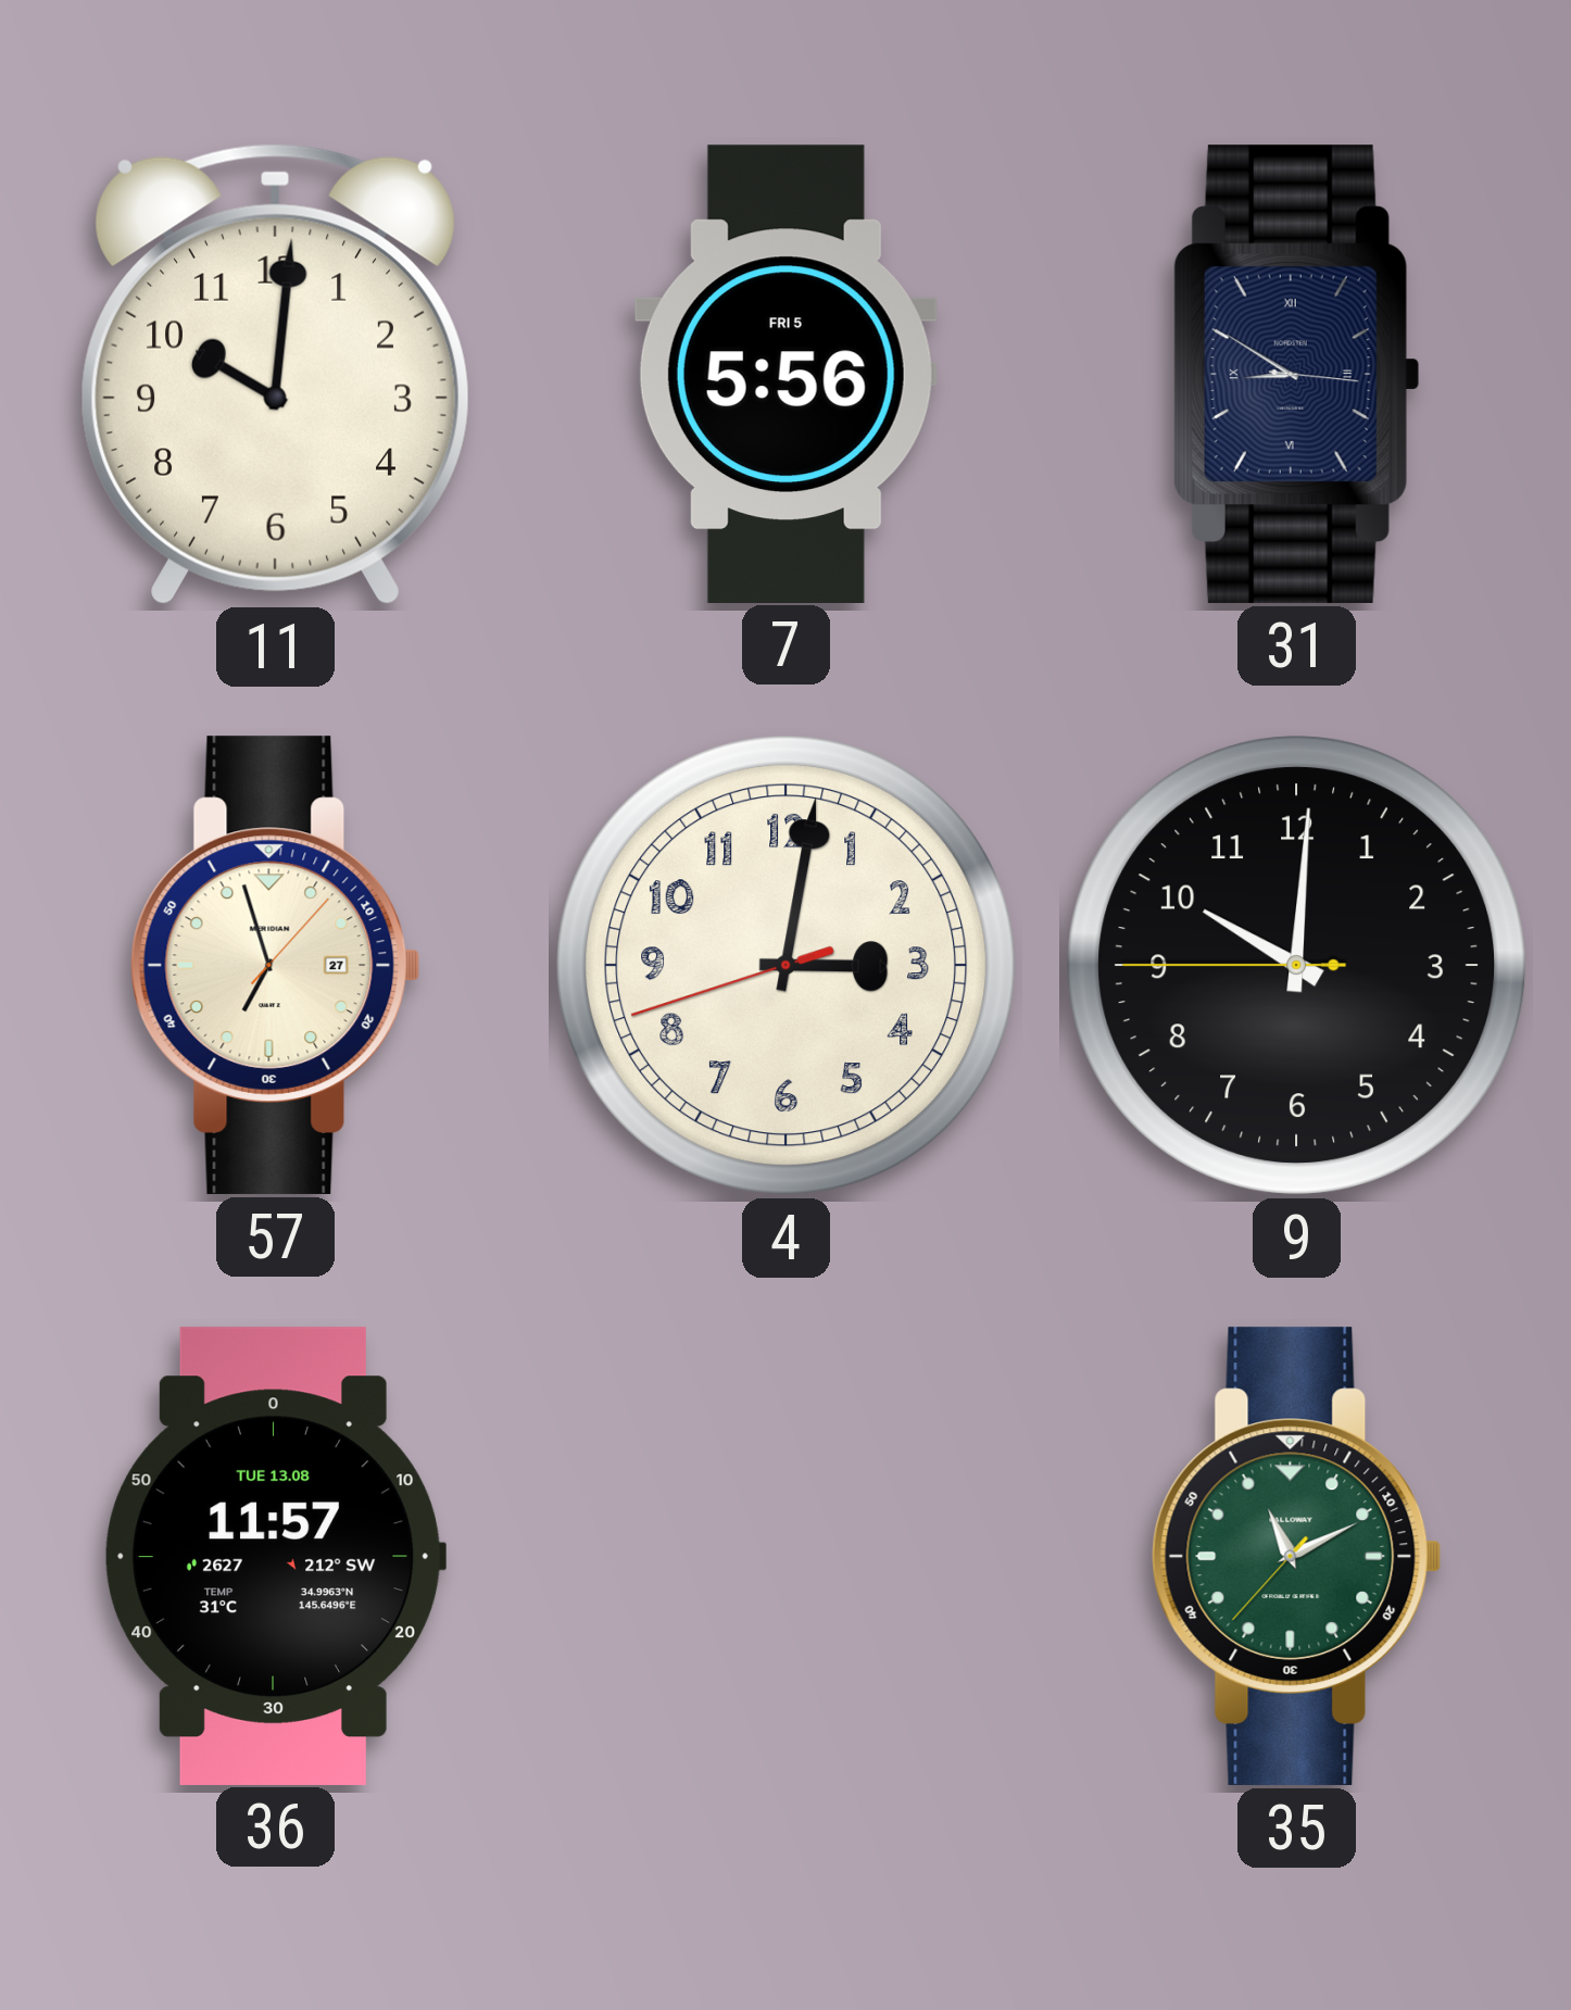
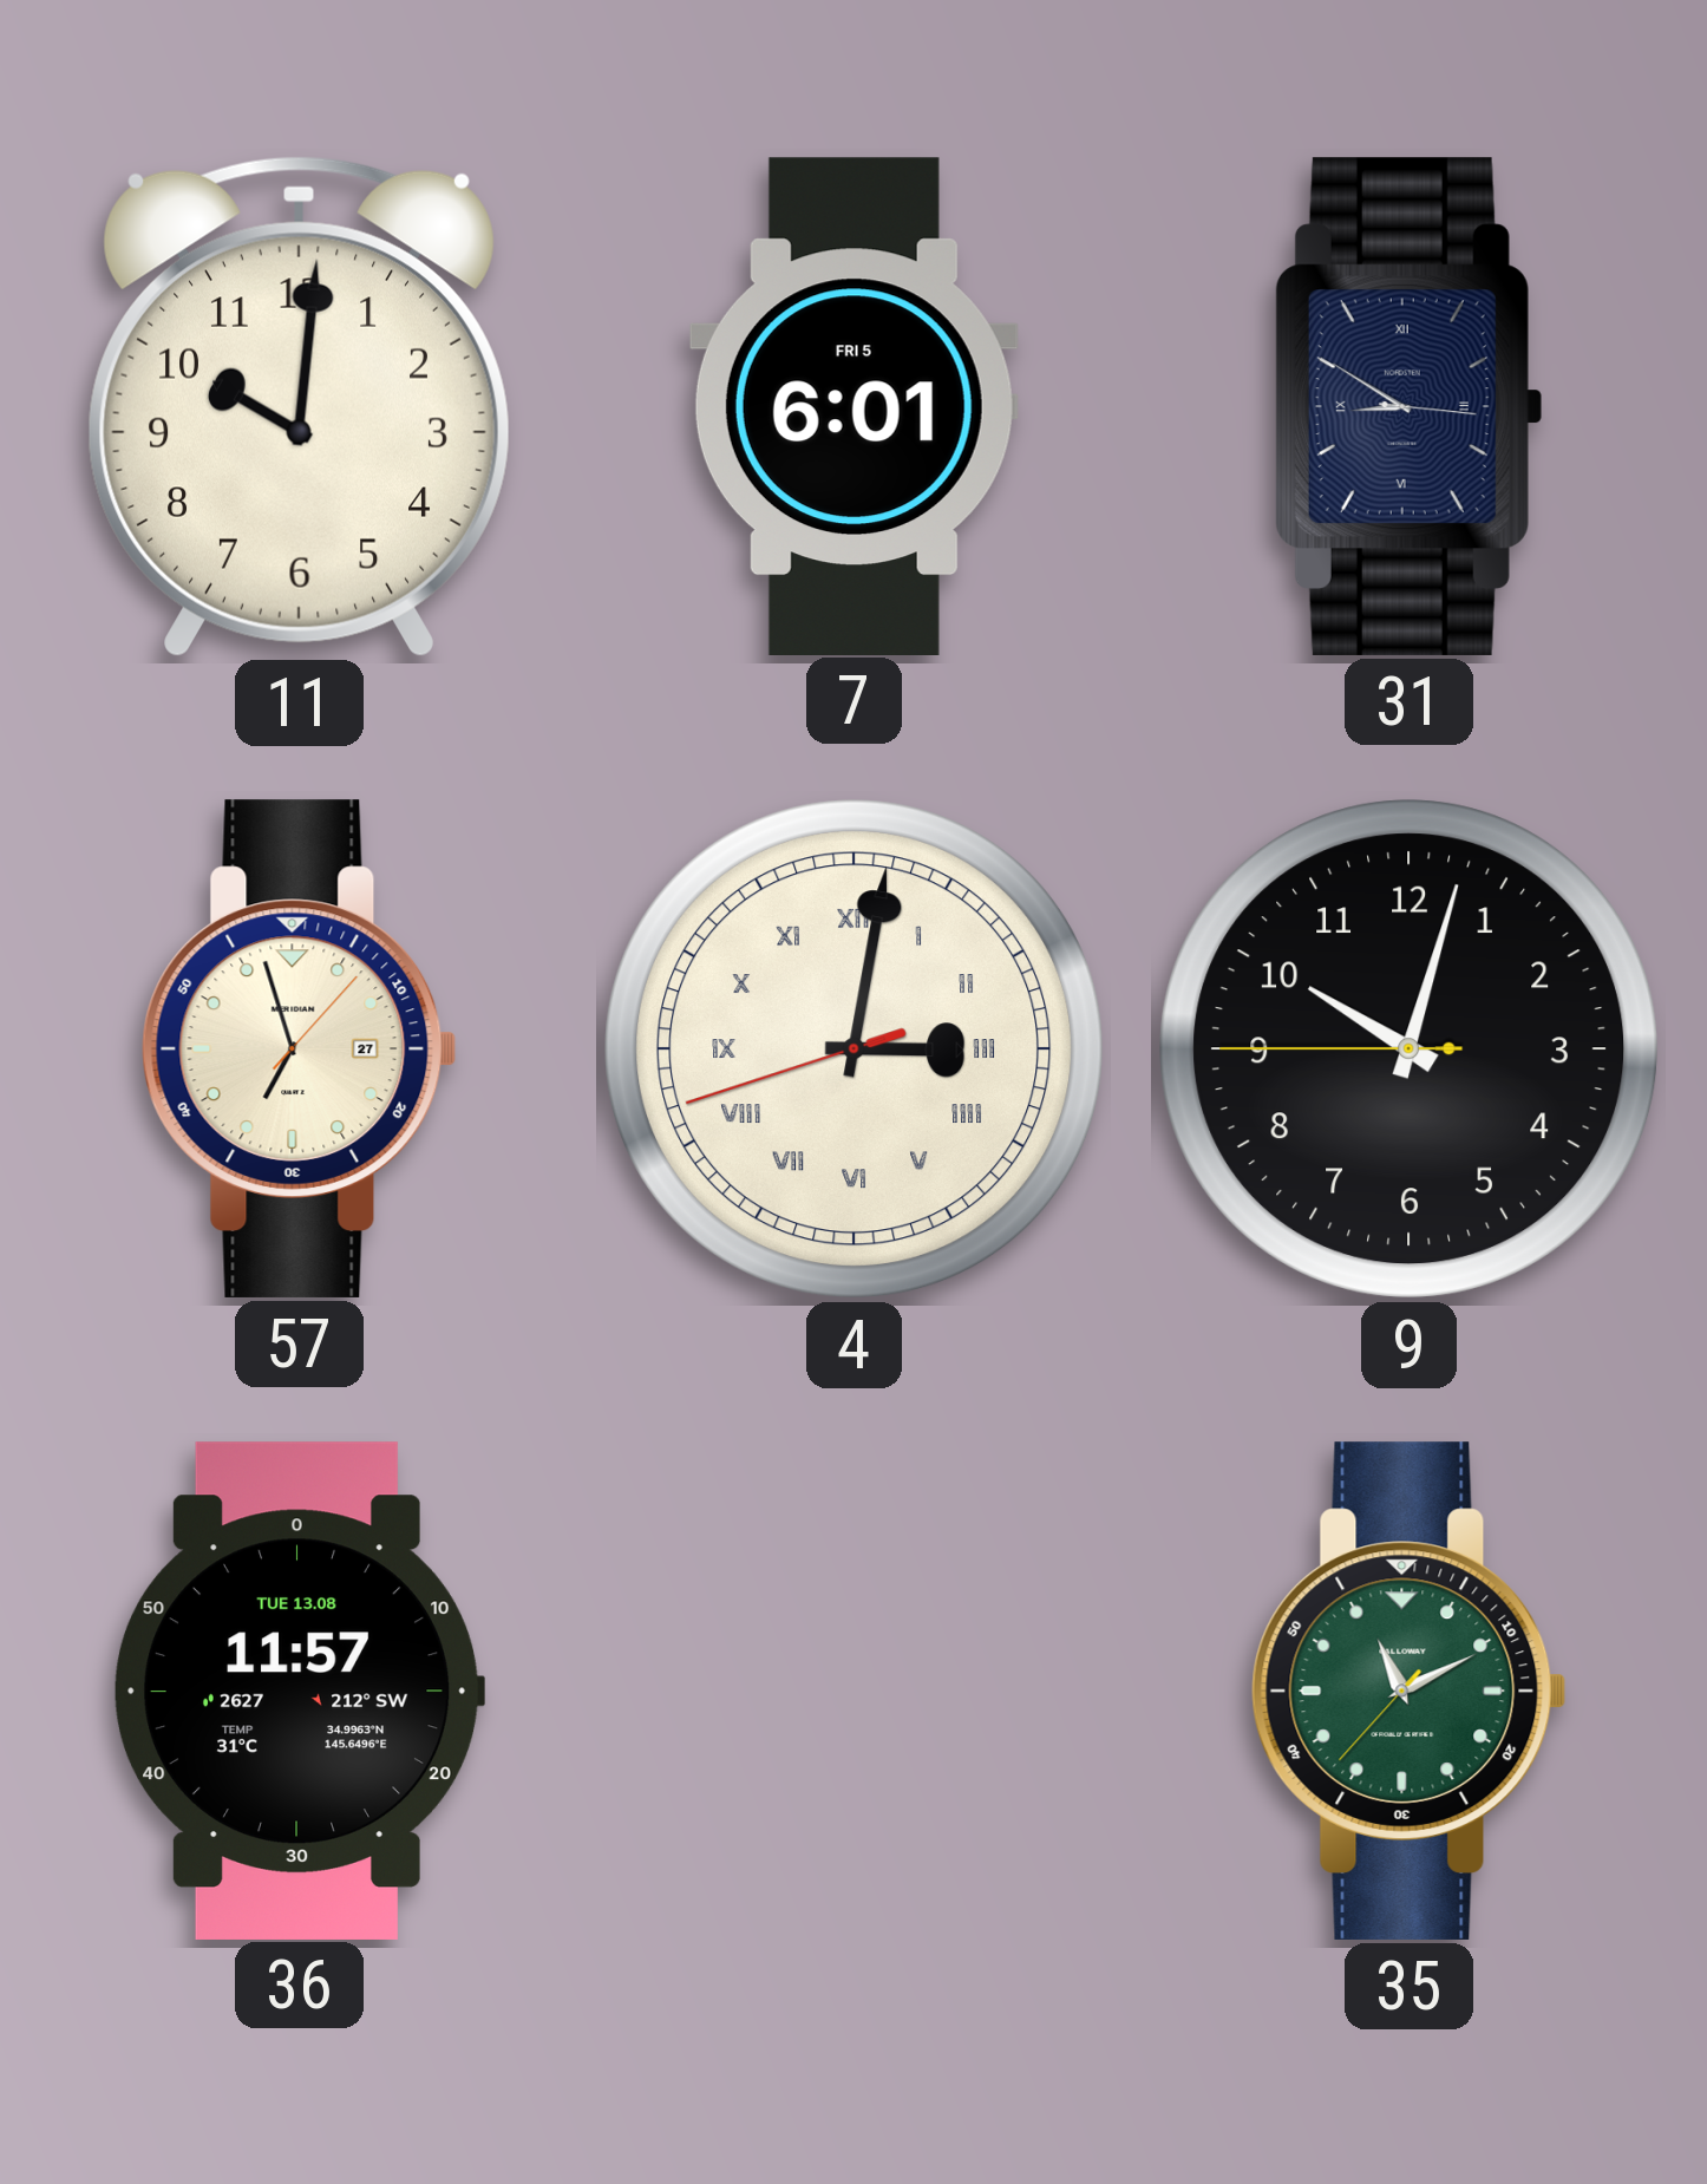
7: 5:56 -> 6:01
4 numerals: Arabic -> Roman
9: 10:00 -> 10:02
